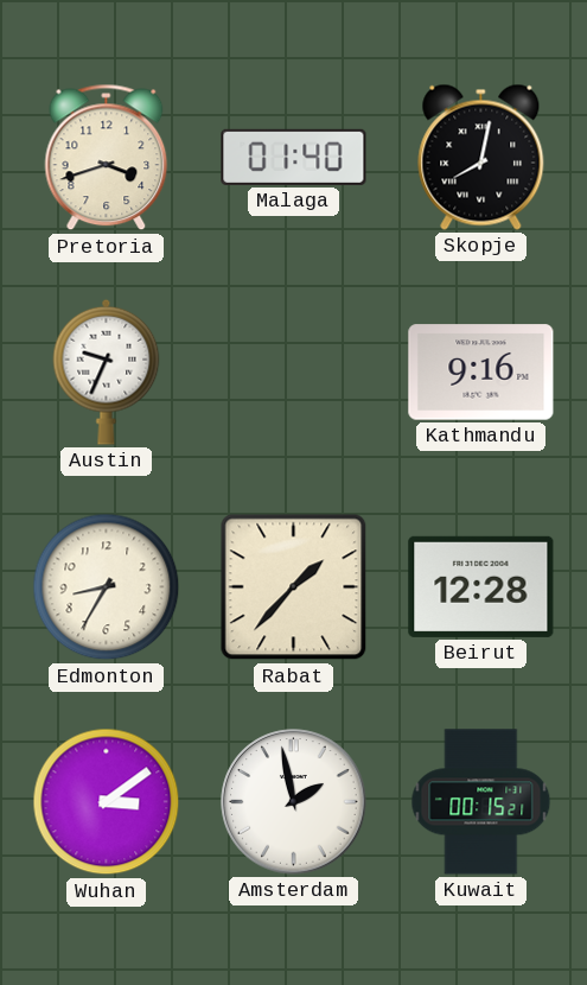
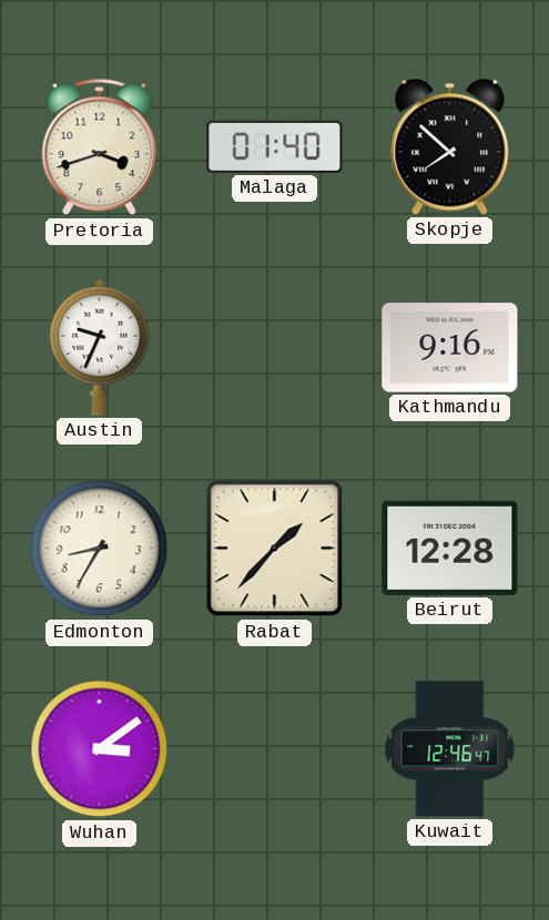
Skopje: 8:02 -> 7:52
Amsterdam: 1:58 -> none
Kuwait: 00:15 -> 12:46
